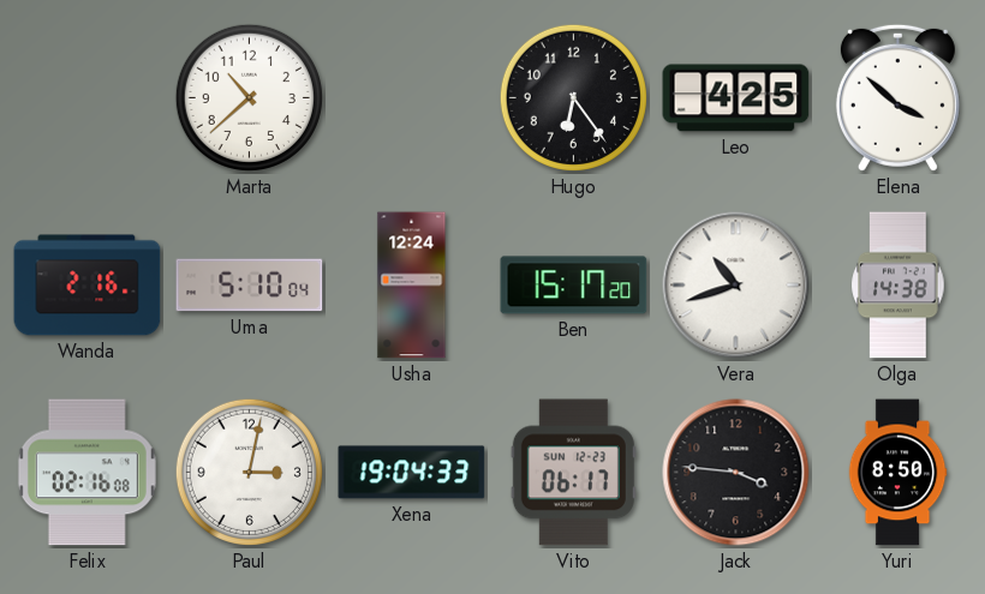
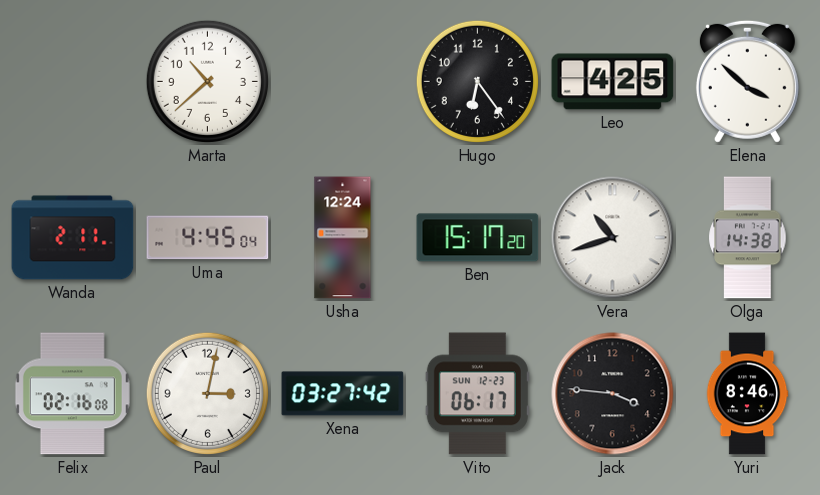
Wanda: 2:16 -> 2:11
Uma: 5:10 -> 4:45
Xena: 19:04 -> 03:27
Yuri: 8:50 -> 8:46
